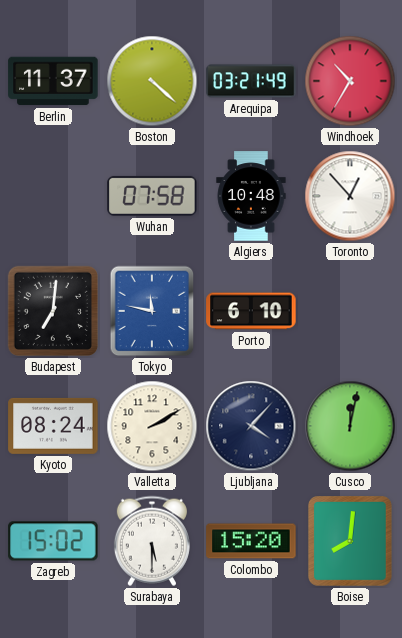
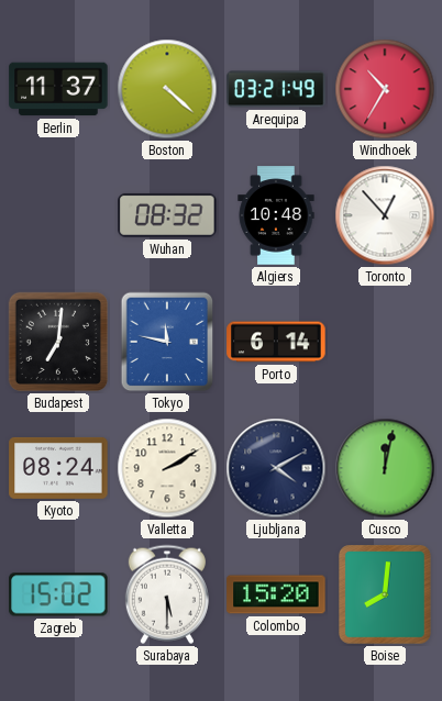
Wuhan: 07:58 -> 08:32
Porto: 6:10 -> 6:14
Ljubljana: 4:07 -> 4:10
